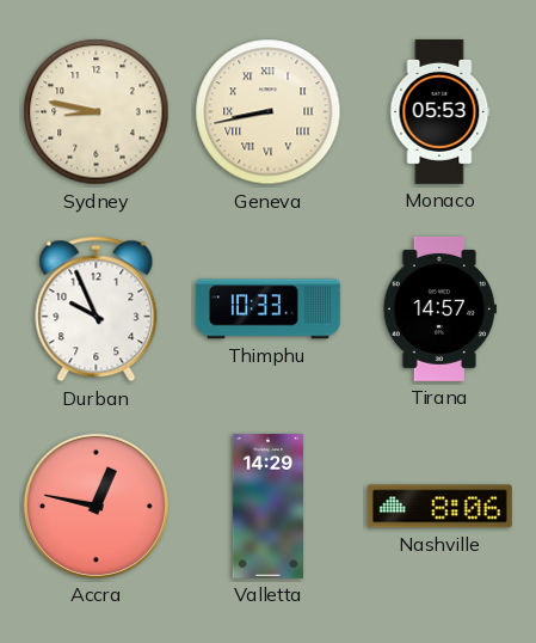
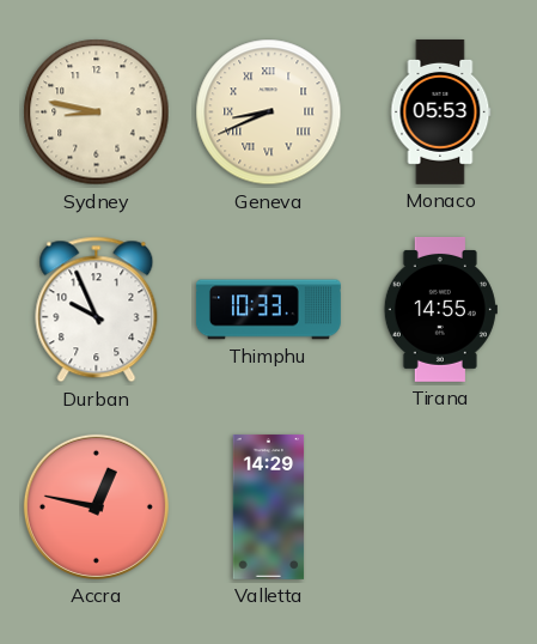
Geneva: 8:43 -> 8:41
Tirana: 14:57 -> 14:55
Nashville: 8:06 -> none
